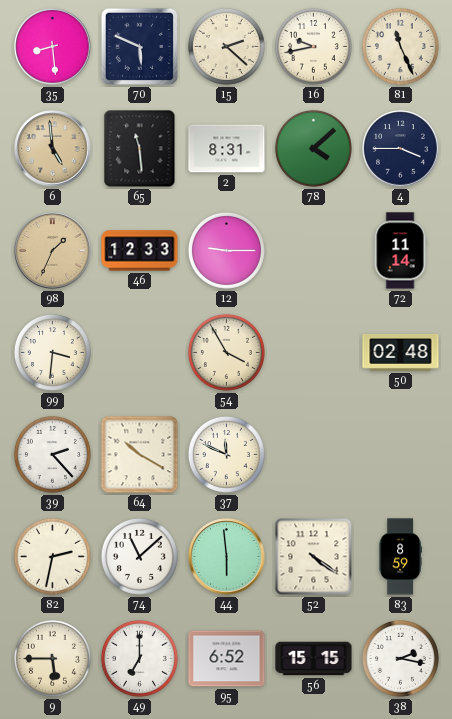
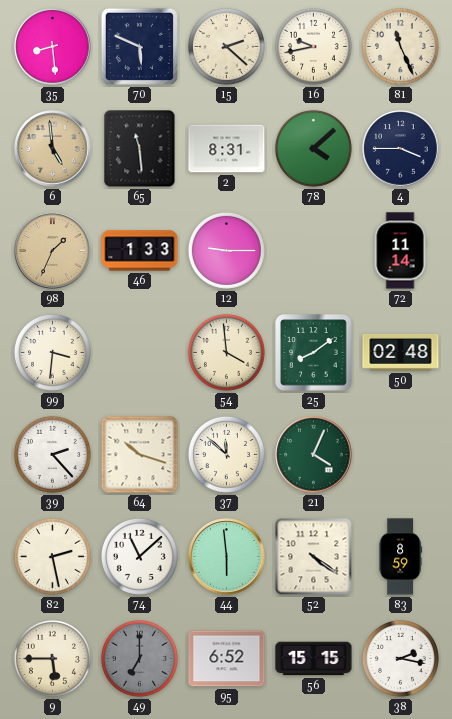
46: 12:33 -> 1:33
54: 3:55 -> 3:59
25: none -> 8:09
64: 10:20 -> 10:18
37: 11:49 -> 11:52
21: none -> 4:04
82: 2:32 -> 2:28
49 dial: white -> grey
